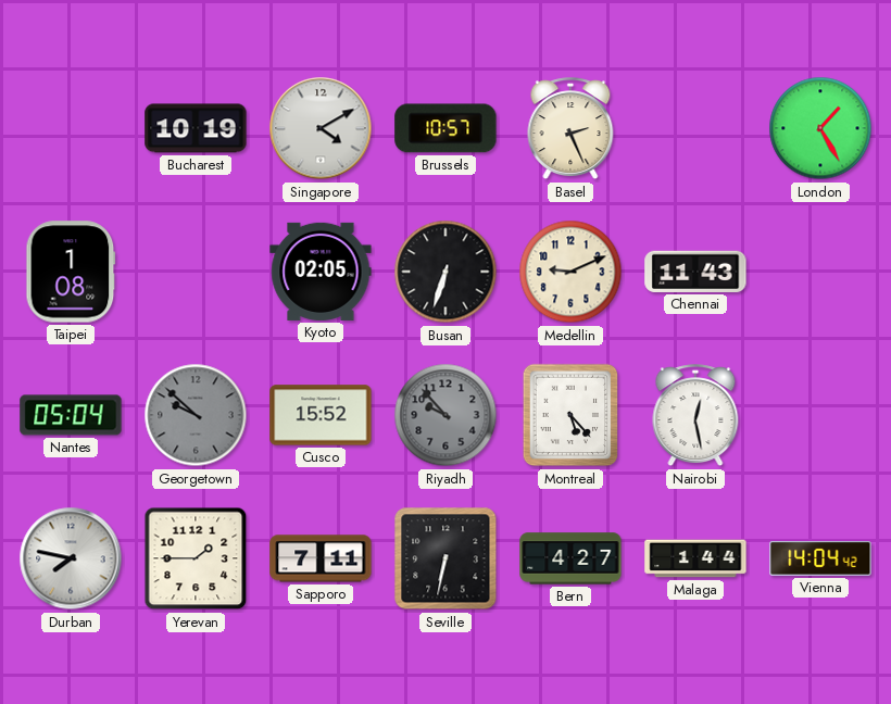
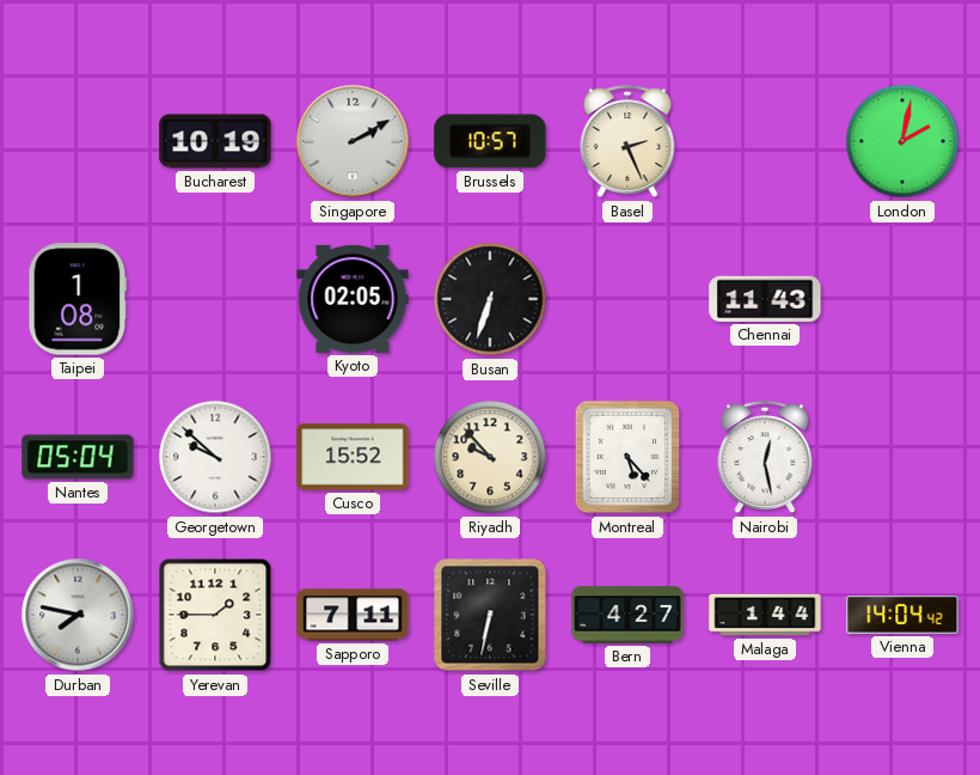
Singapore: 4:10 -> 2:10
London: 1:25 -> 2:02
Medellin: 9:11 -> none
Georgetown dial: grey -> white
Riyadh dial: grey -> cream
